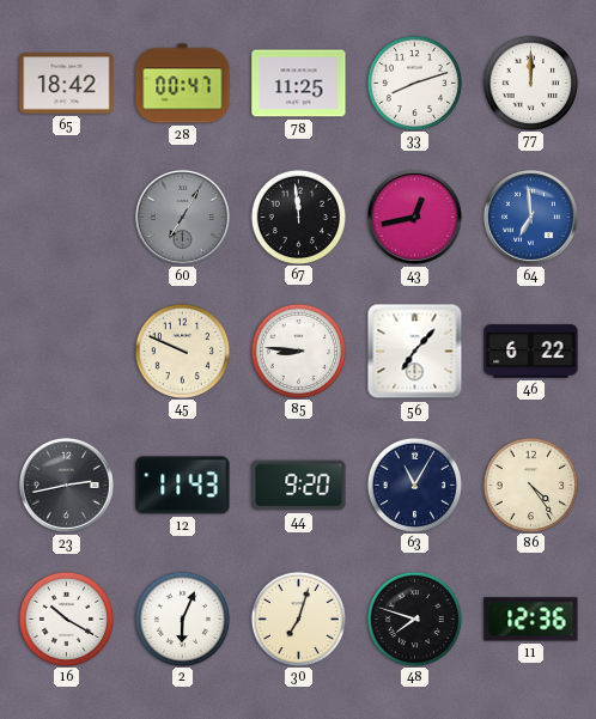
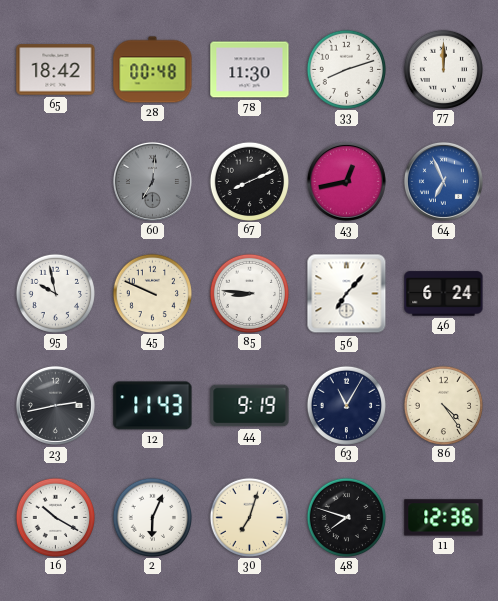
28: 00:47 -> 00:48
78: 11:25 -> 11:30
60: 7:05 -> 7:01
67: 11:59 -> 8:11
64: 6:59 -> 6:56
95: none -> 9:58
46: 6:22 -> 6:24
44: 9:20 -> 9:19
